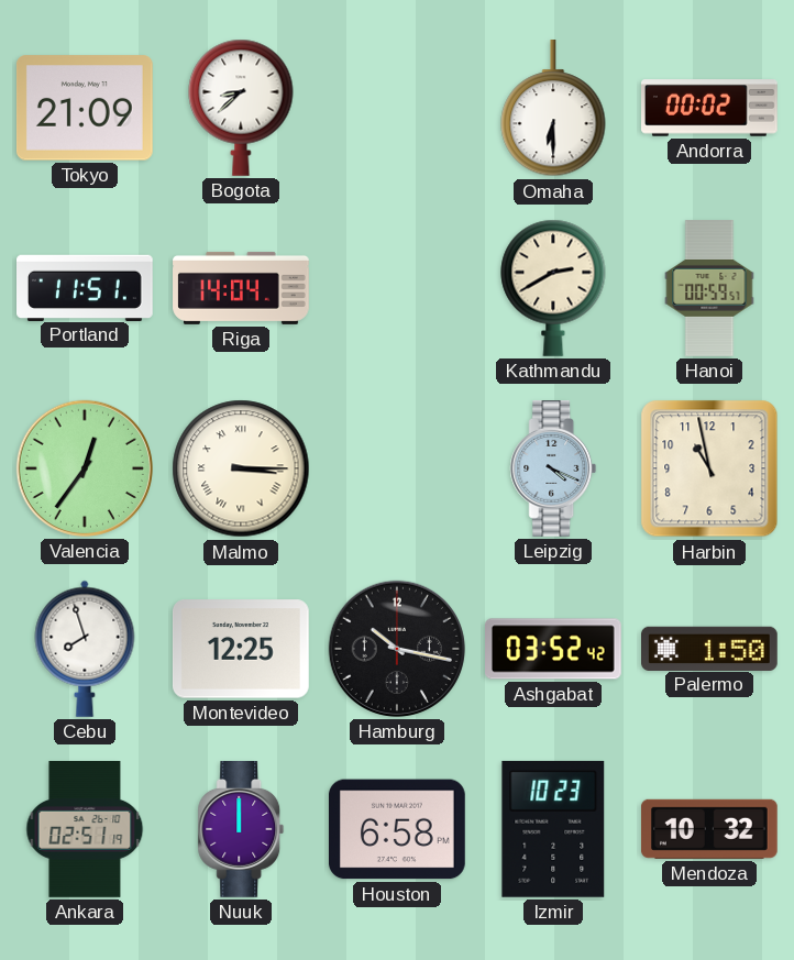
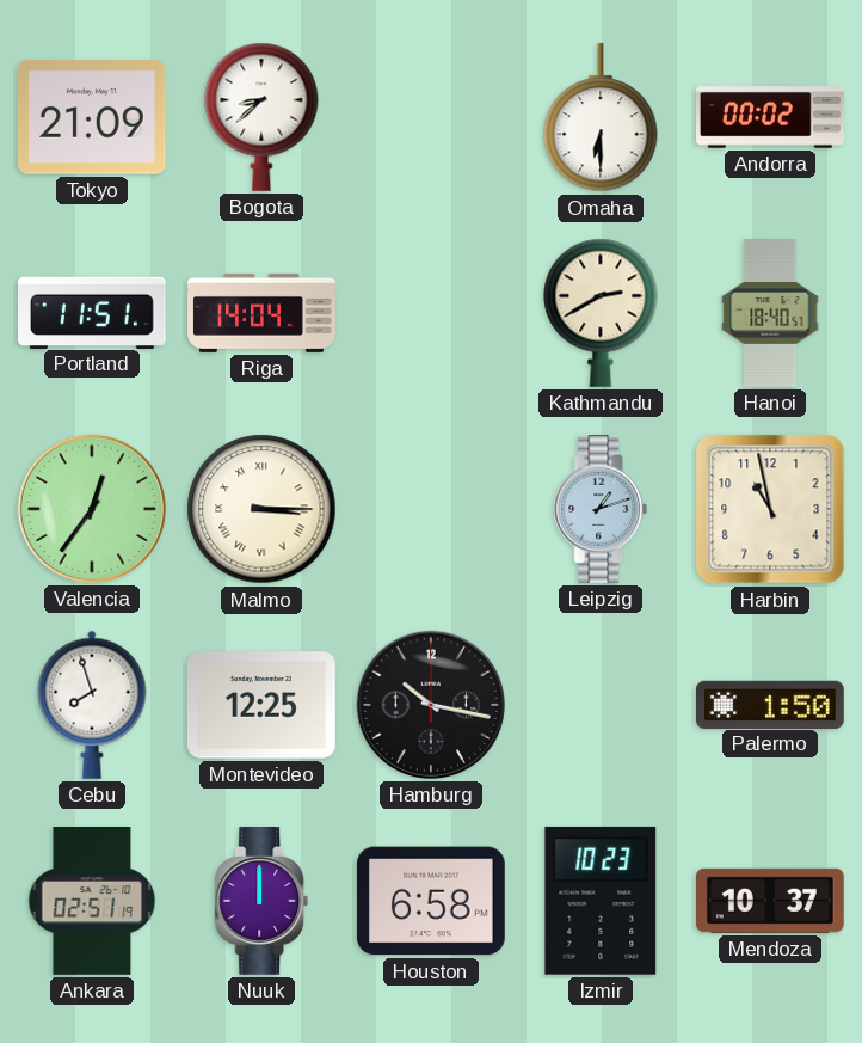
Hanoi: 00:59 -> 18:40
Leipzig: 4:19 -> 1:12
Ashgabat: 03:52 -> none
Mendoza: 10:32 -> 10:37
